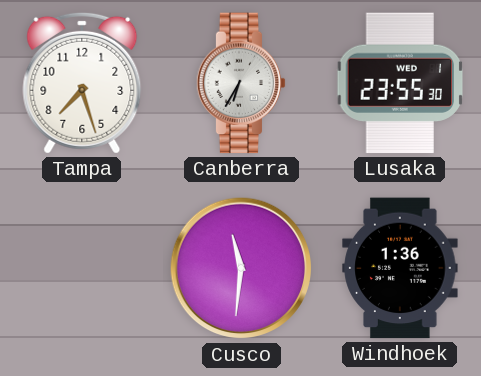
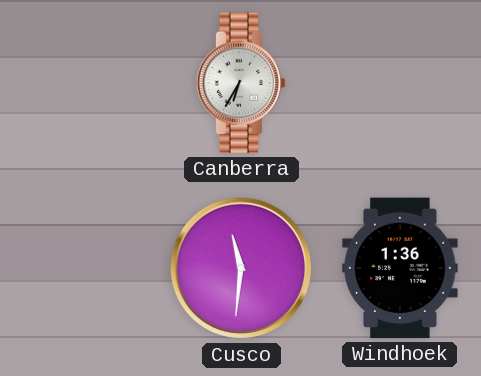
Tampa: 7:27 -> none
Lusaka: 23:55 -> none
